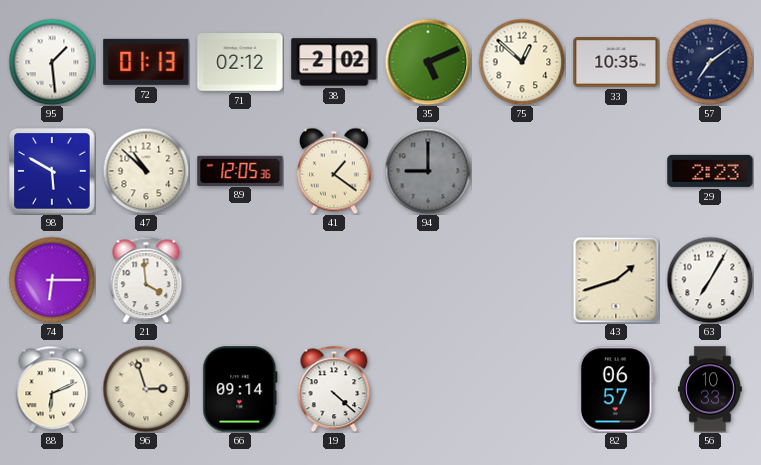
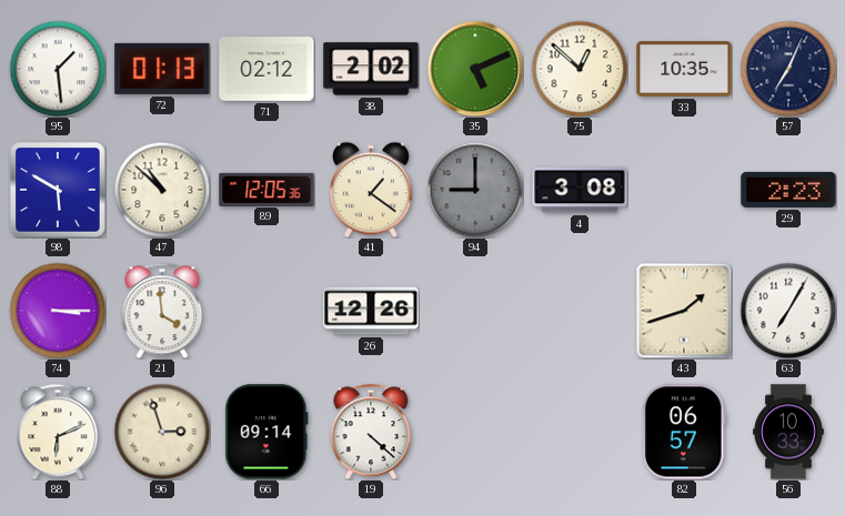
57: 7:09 -> 7:04
4: none -> 3:08
74: 6:15 -> 3:15
26: none -> 12:26
